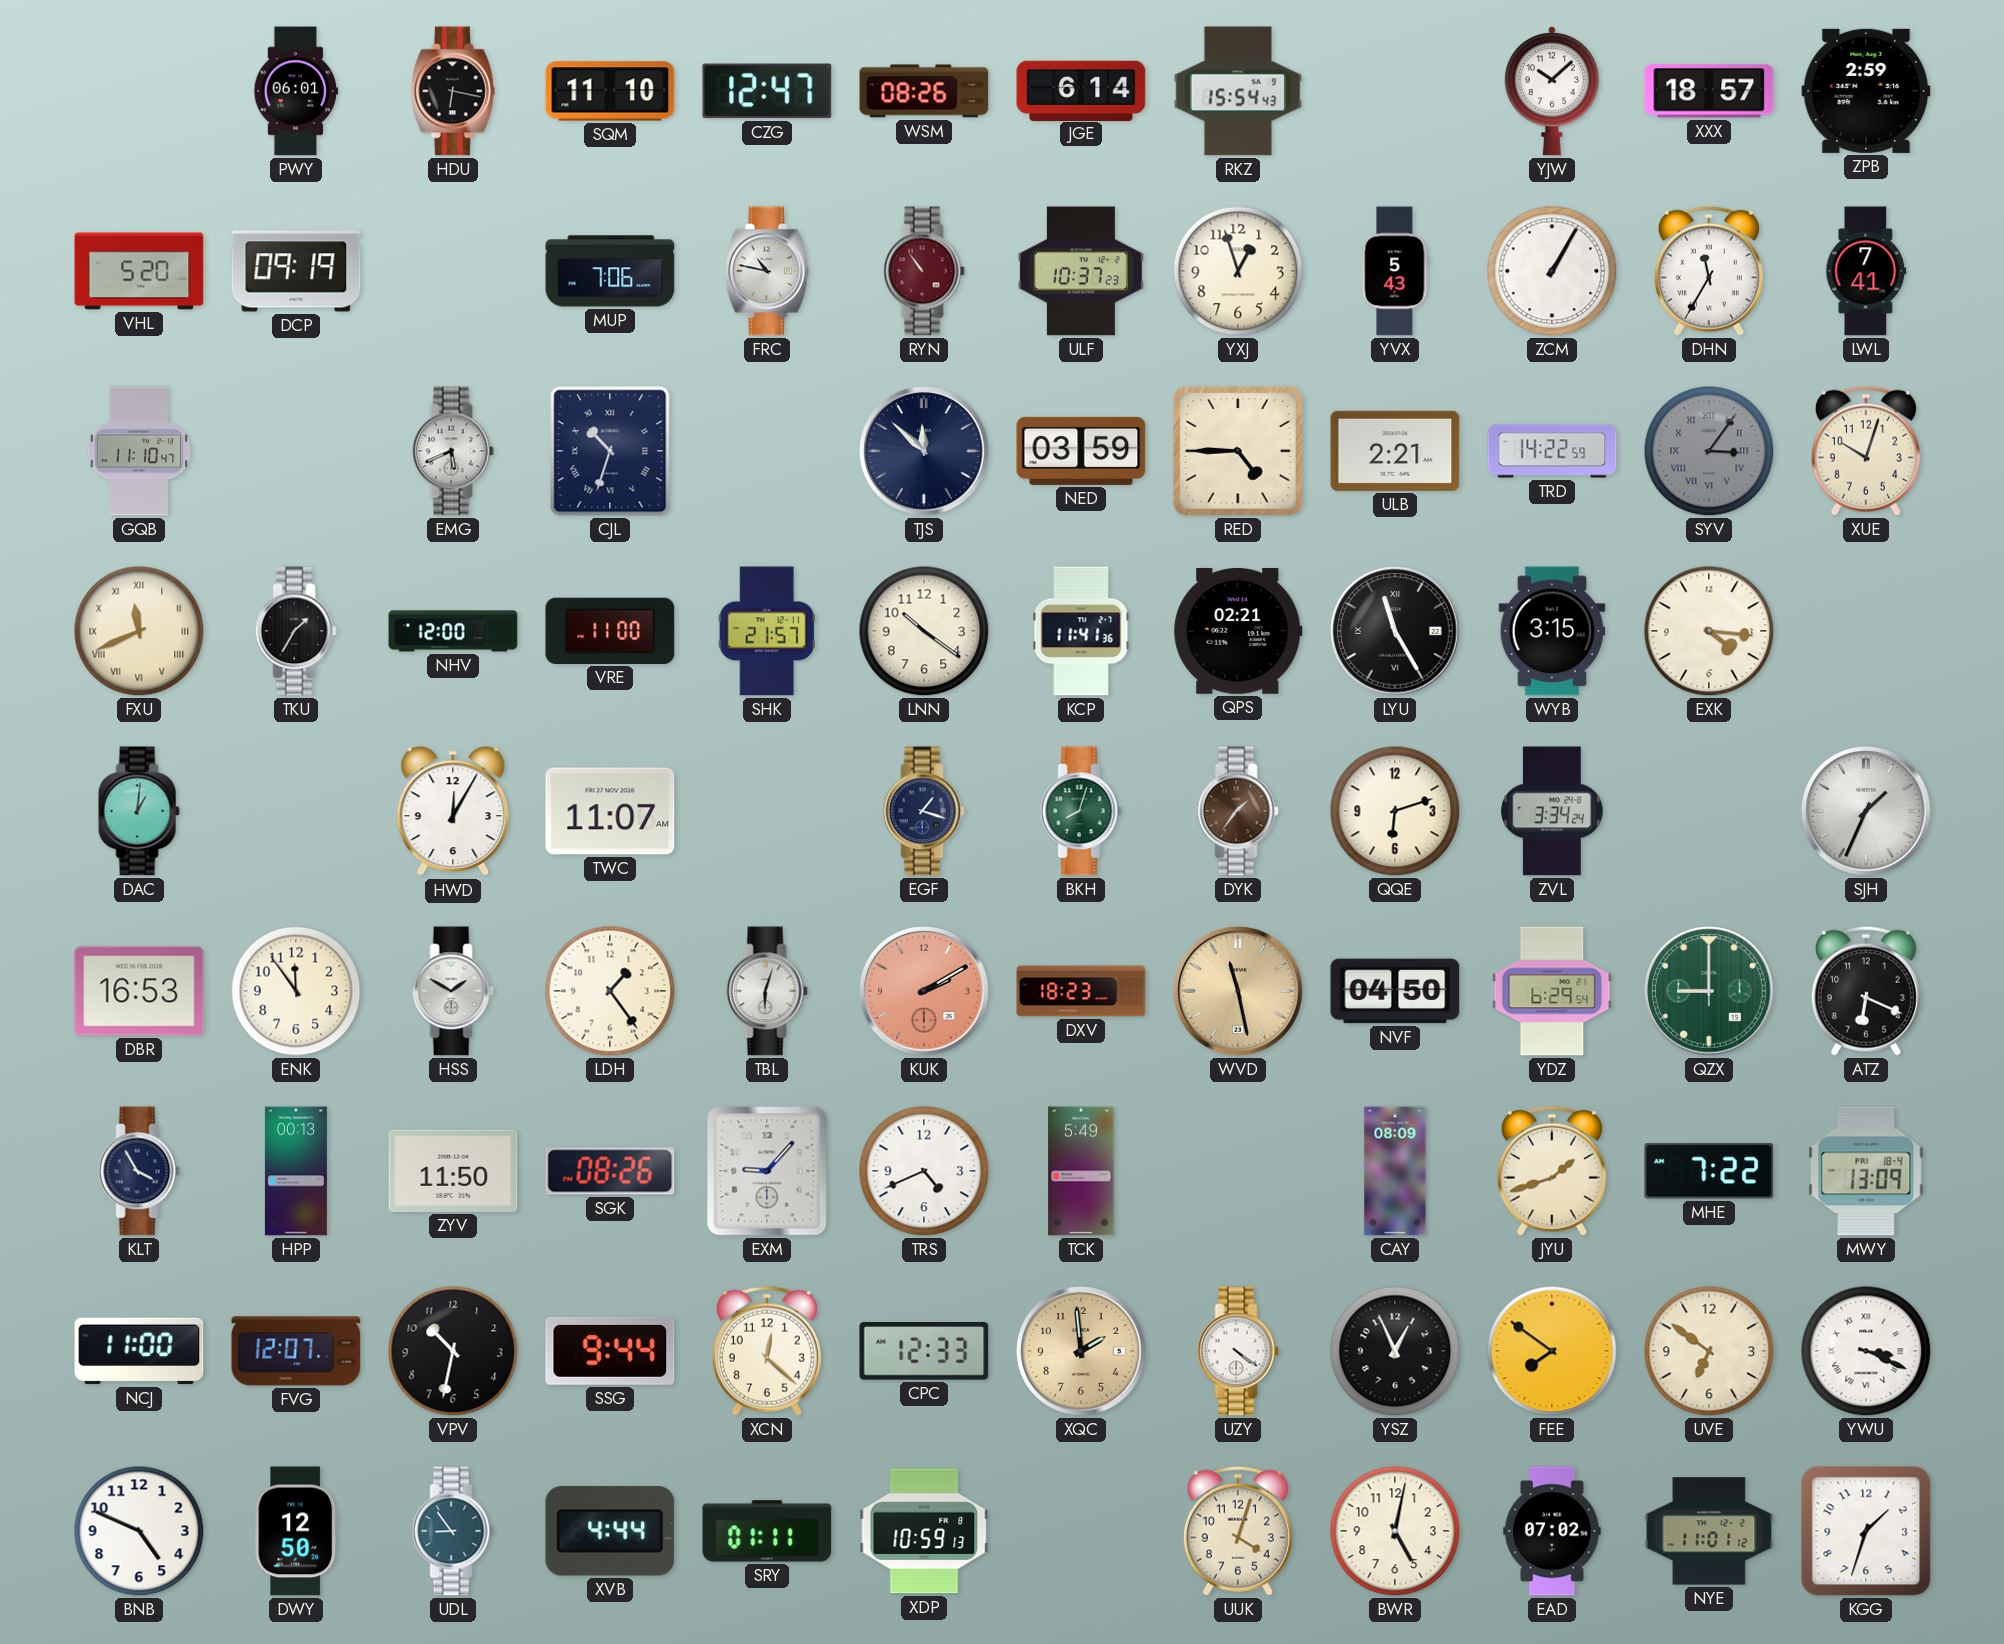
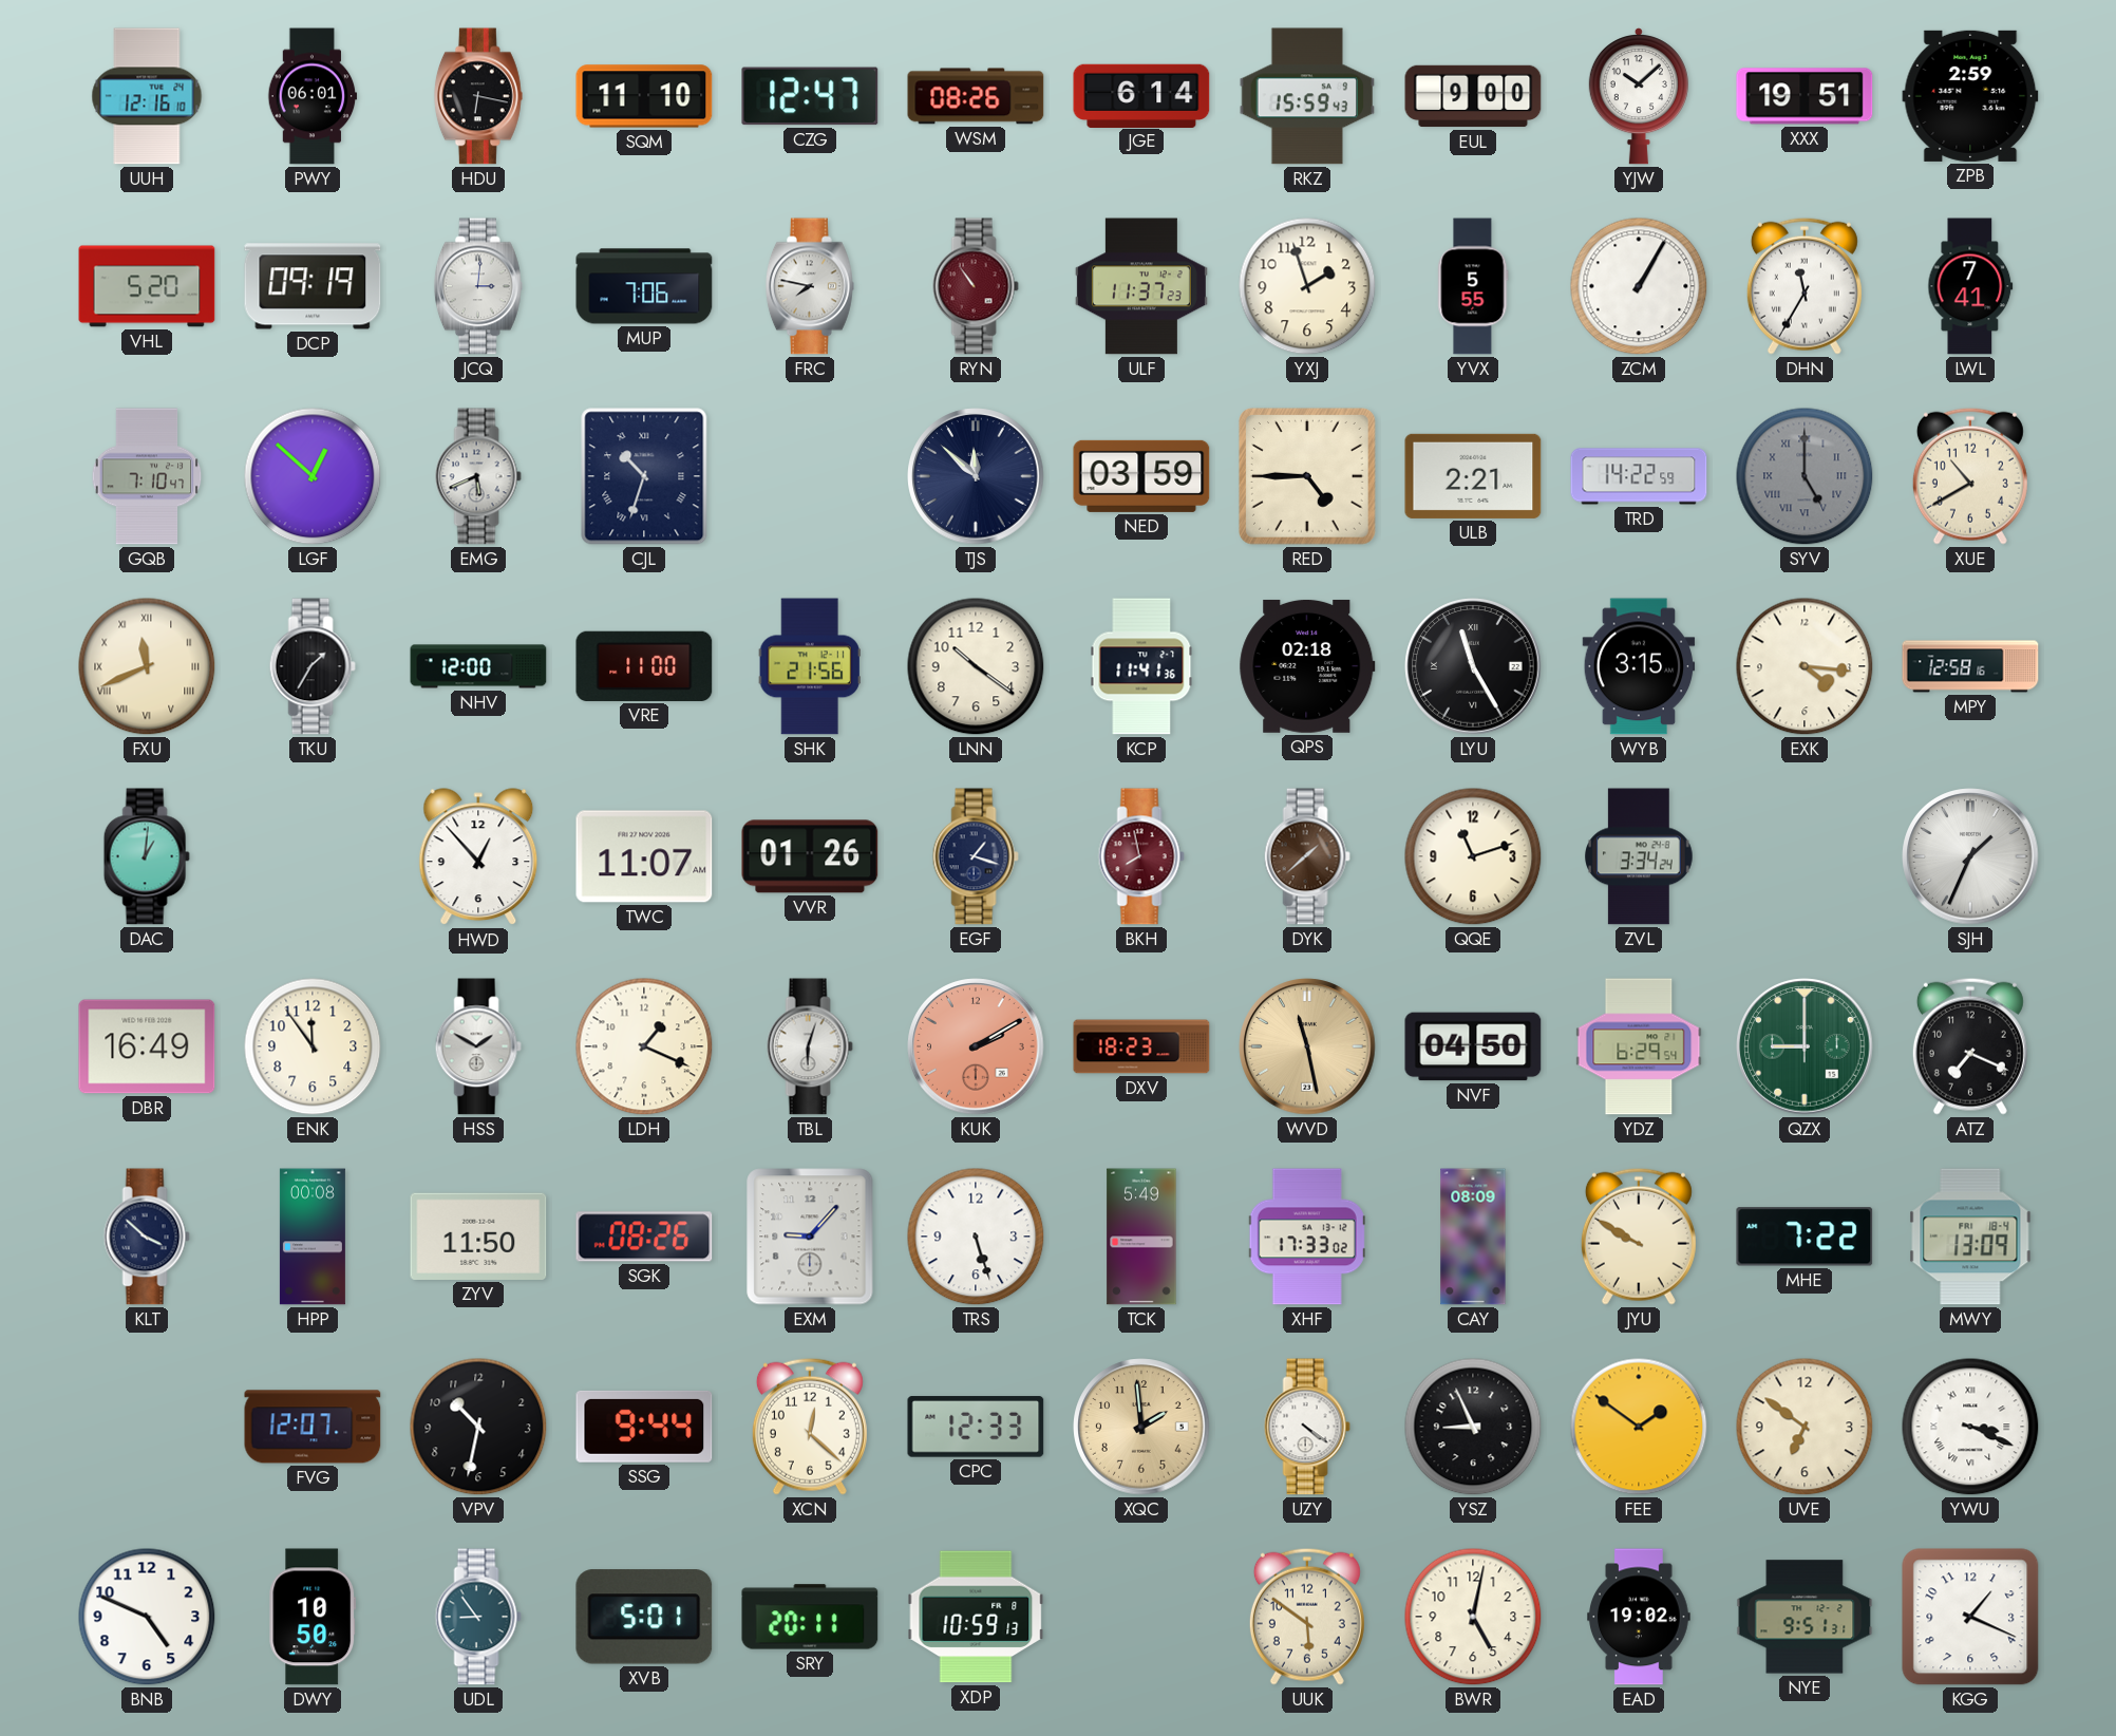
UUH: none -> 12:16
RKZ: 15:54 -> 15:59
EUL: none -> 9:00
XXX: 18:57 -> 19:51
JCQ: none -> 3:01
FRC: 10:47 -> 7:47
ULF: 10:37 -> 11:37
YXJ: 12:57 -> 1:57
YVX: 5:43 -> 5:55
GQB: 11:10 -> 7:10
LGF: none -> 12:52
SYV: 3:06 -> 5:00
XUE: 10:03 -> 10:40
SHK: 21:57 -> 21:56
QPS: 02:21 -> 02:18
MPY: none -> 12:58
HWD: 12:05 -> 12:53
VVR: none -> 01:26
BKH: 8:03 -> 7:58
BKH dial: green -> burgundy
DYK: 1:36 -> 1:38
QQE: 6:12 -> 11:12
DBR: 16:53 -> 16:49
LDH: 1:24 -> 1:19
ATZ: 6:19 -> 7:19
KLT: 3:55 -> 3:52
HPP: 00:13 -> 00:08
TRS: 4:41 -> 5:27
XHF: none -> 17:33
JYU: 1:42 -> 9:50
NCJ: 11:00 -> none
YSZ: 12:56 -> 8:56
FEE: 7:51 -> 1:51
DWY: 12:50 -> 10:50
XVB: 4:44 -> 5:01
SRY: 01:11 -> 20:11
UUK: 4:03 -> 5:51
EAD: 07:02 -> 19:02
NYE: 11:01 -> 9:51
KGG: 1:33 -> 1:19
